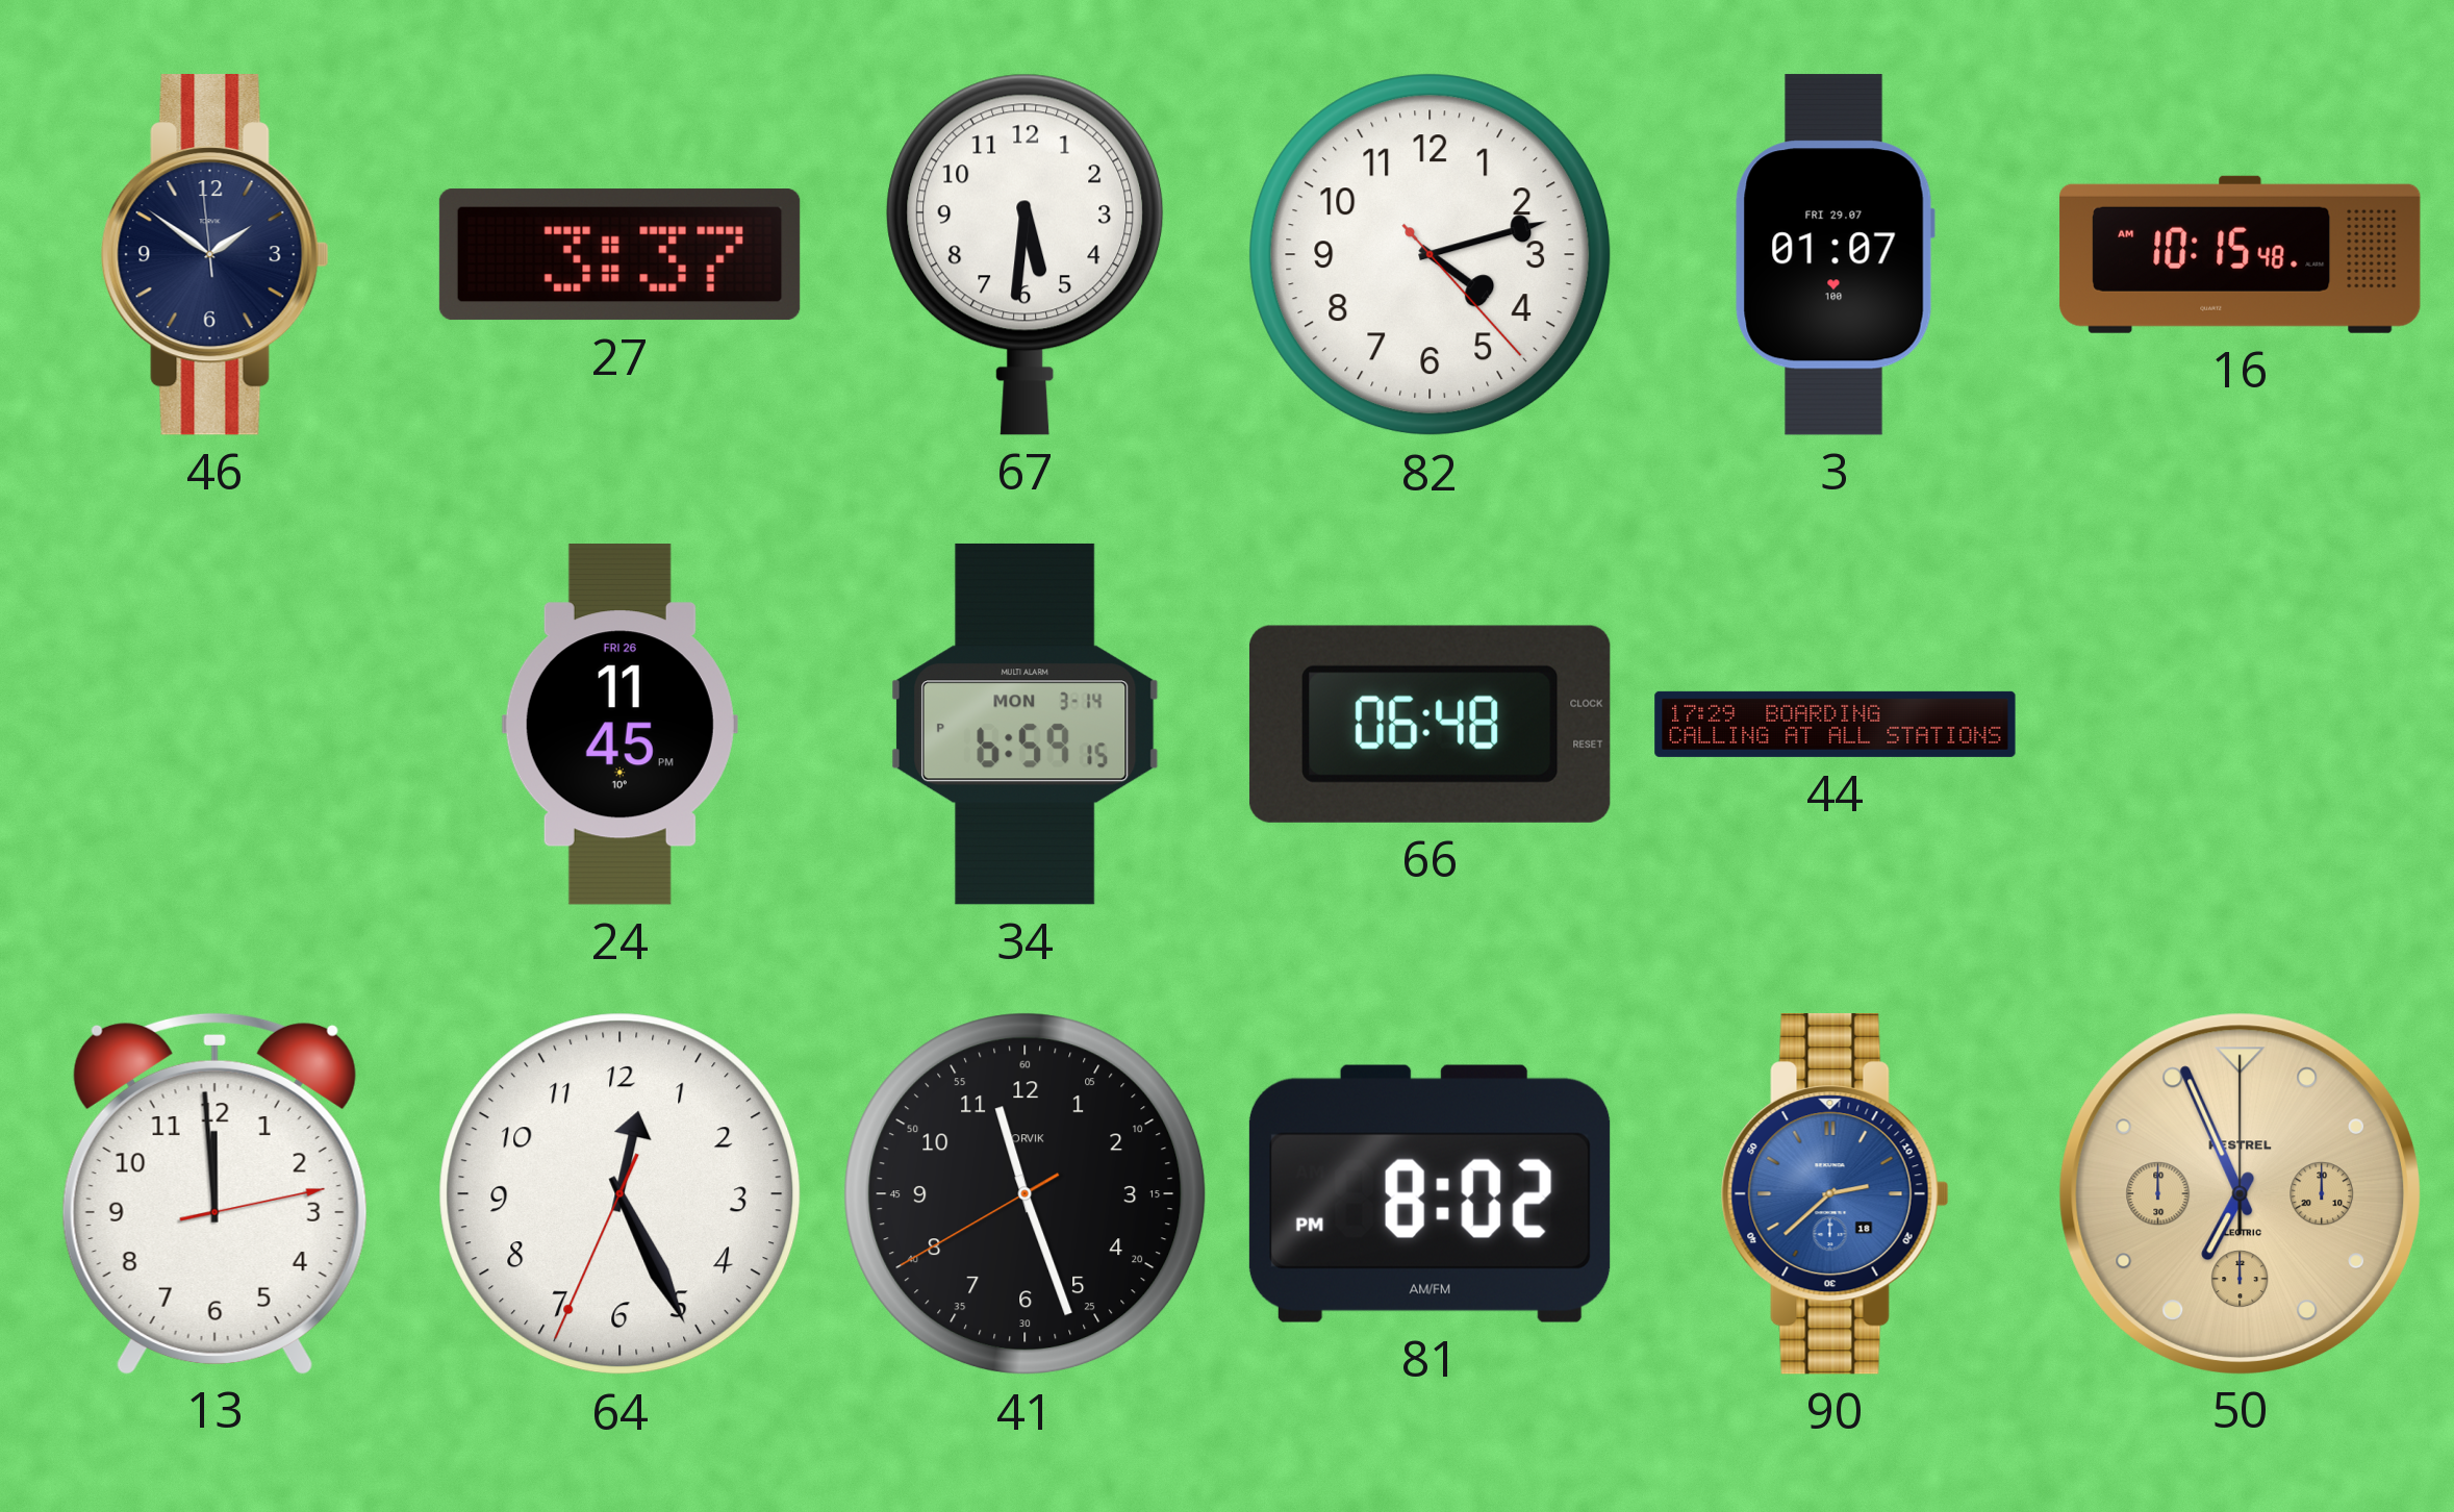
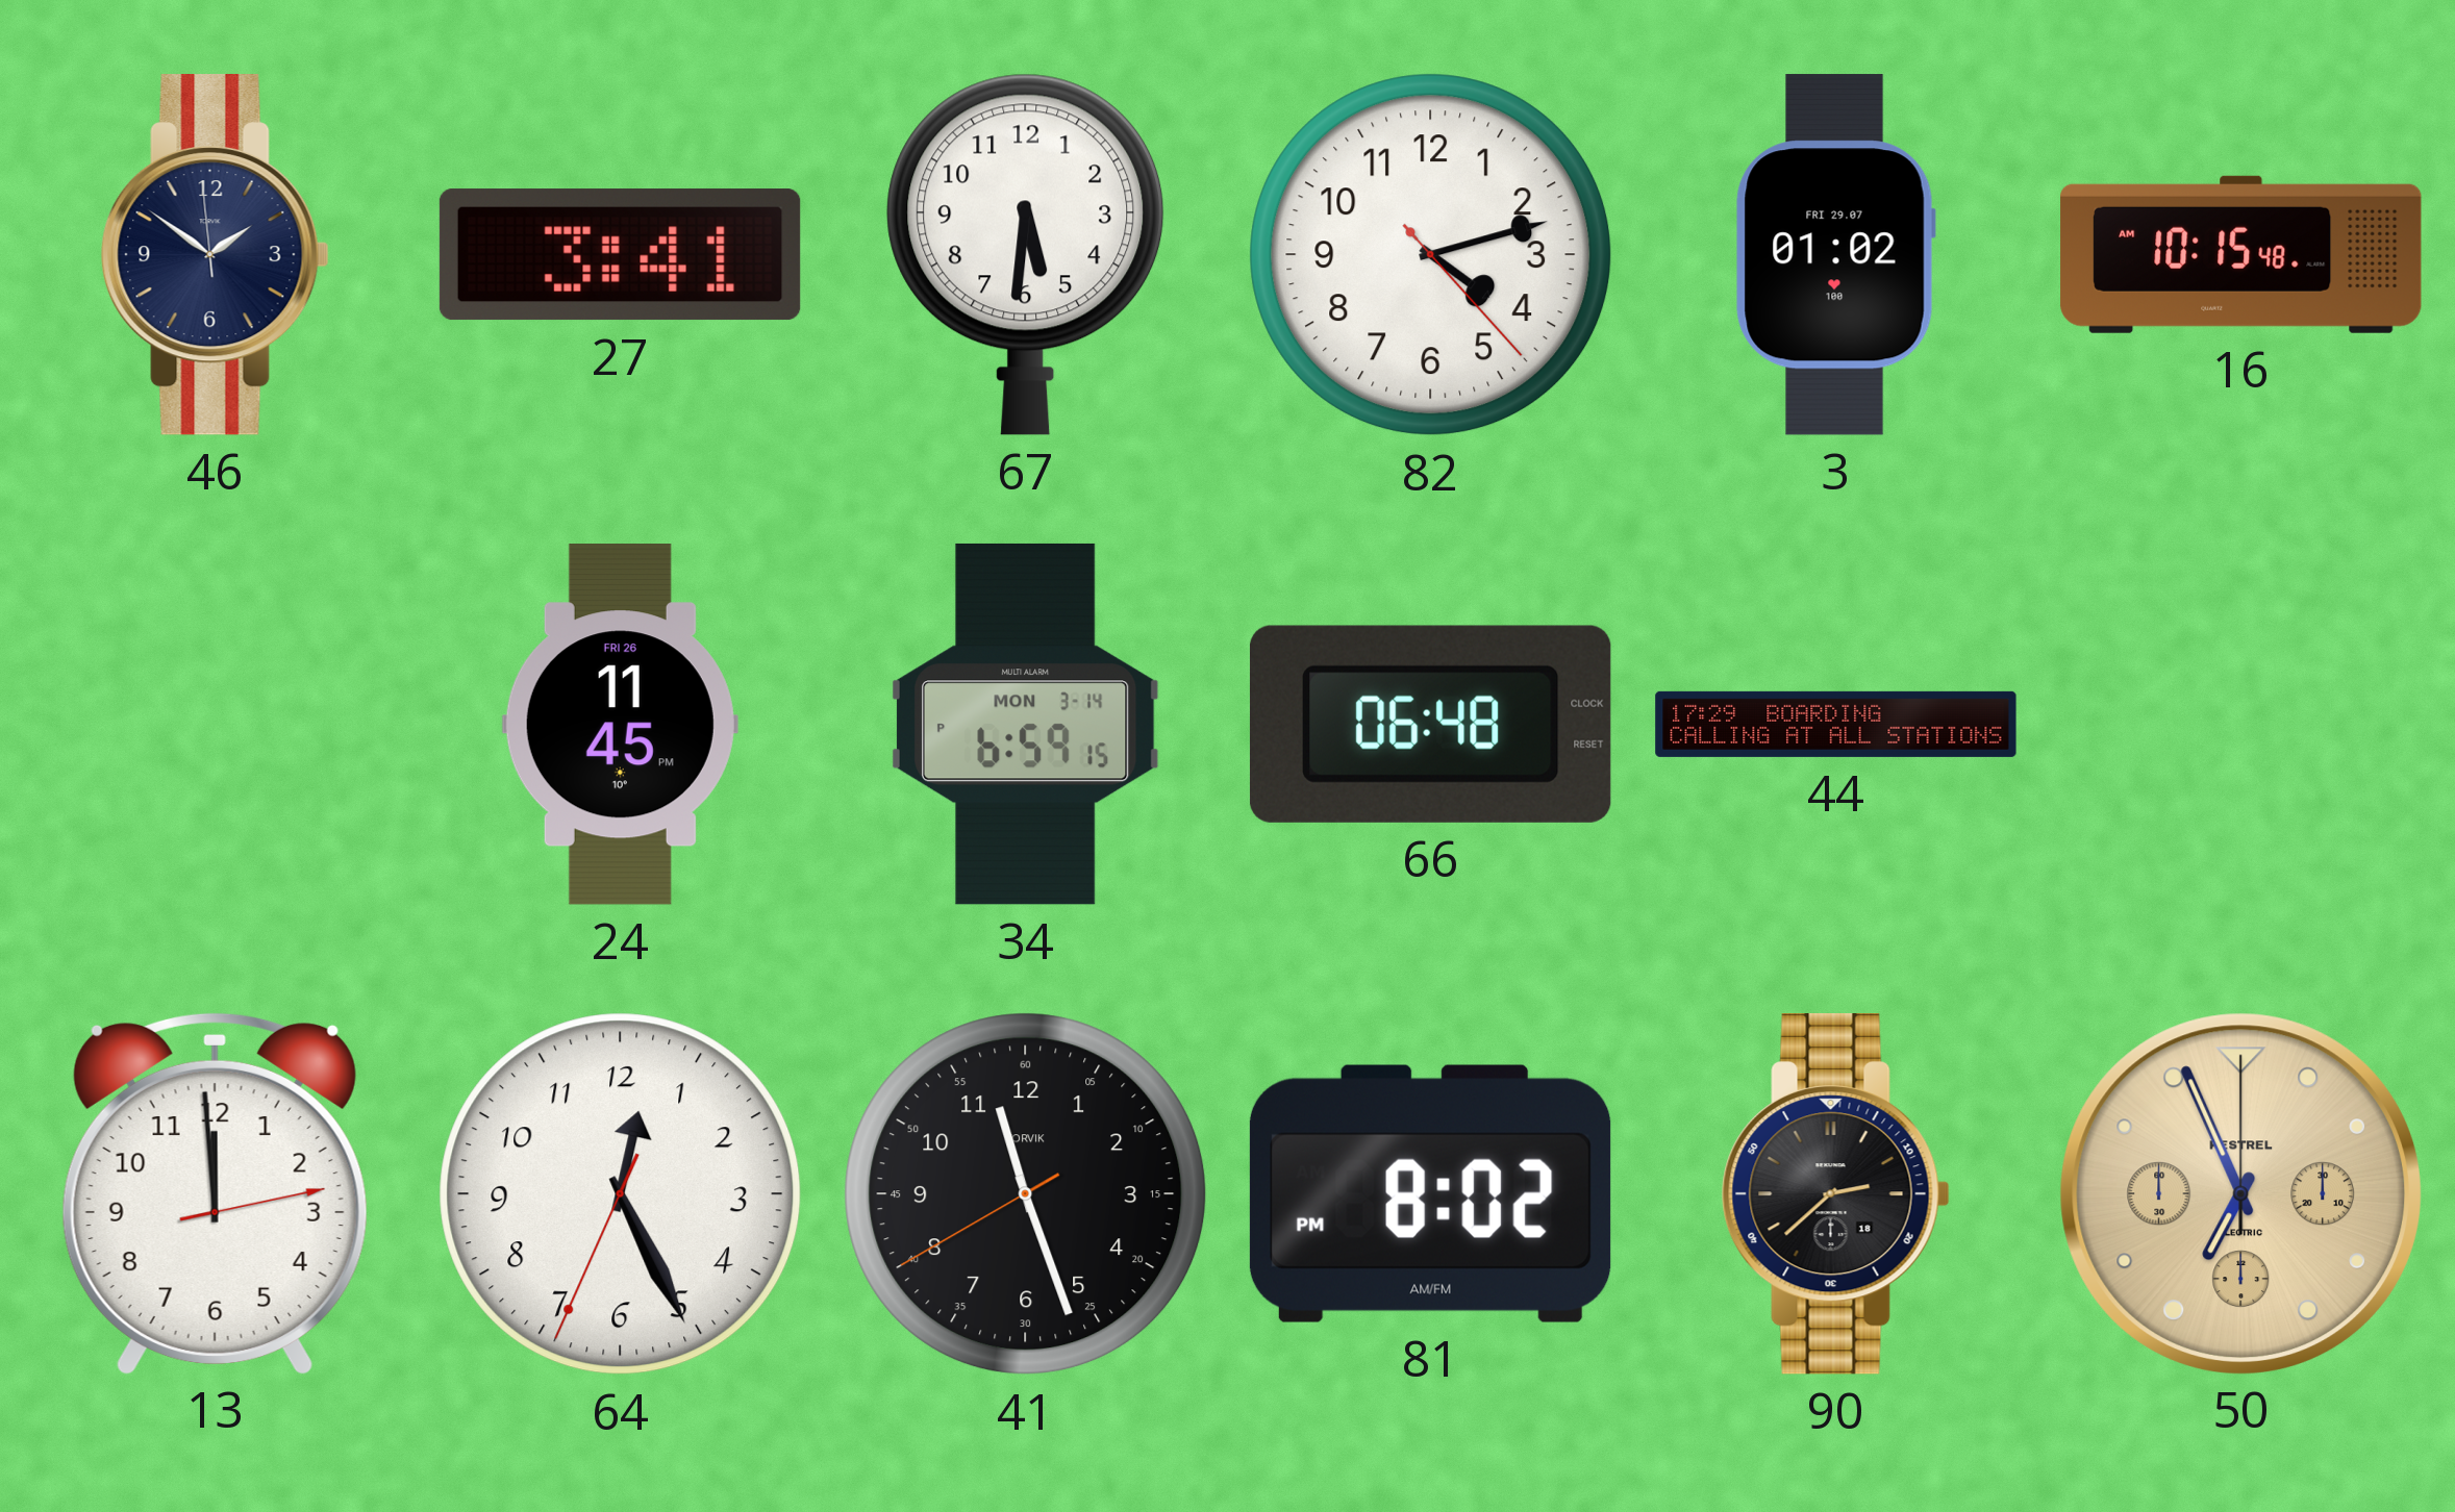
27: 3:37 -> 3:41
3: 01:07 -> 01:02
90 dial: blue -> black
